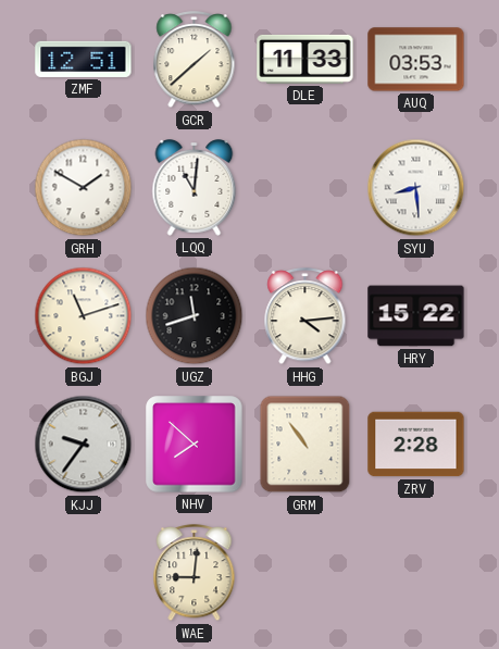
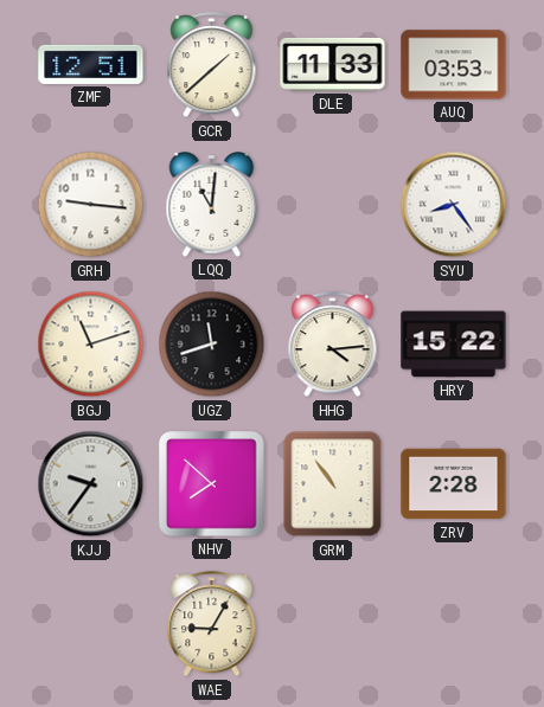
GRH: 1:50 -> 9:16
SYU: 8:29 -> 8:24
WAE: 9:01 -> 9:05
